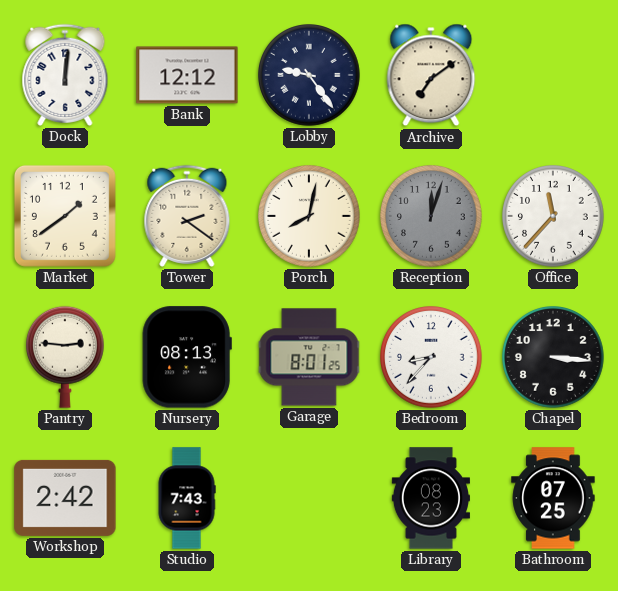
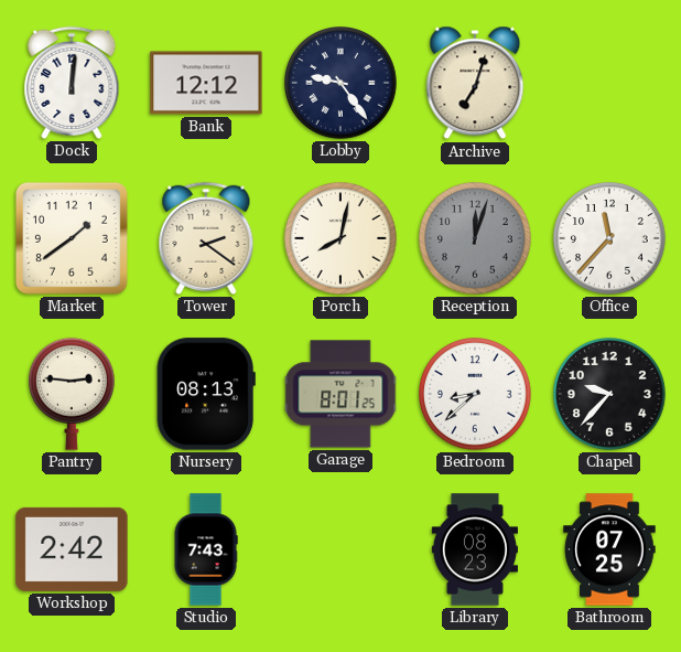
Archive: 7:09 -> 7:03
Bedroom: 8:37 -> 8:38
Chapel: 3:16 -> 9:37
